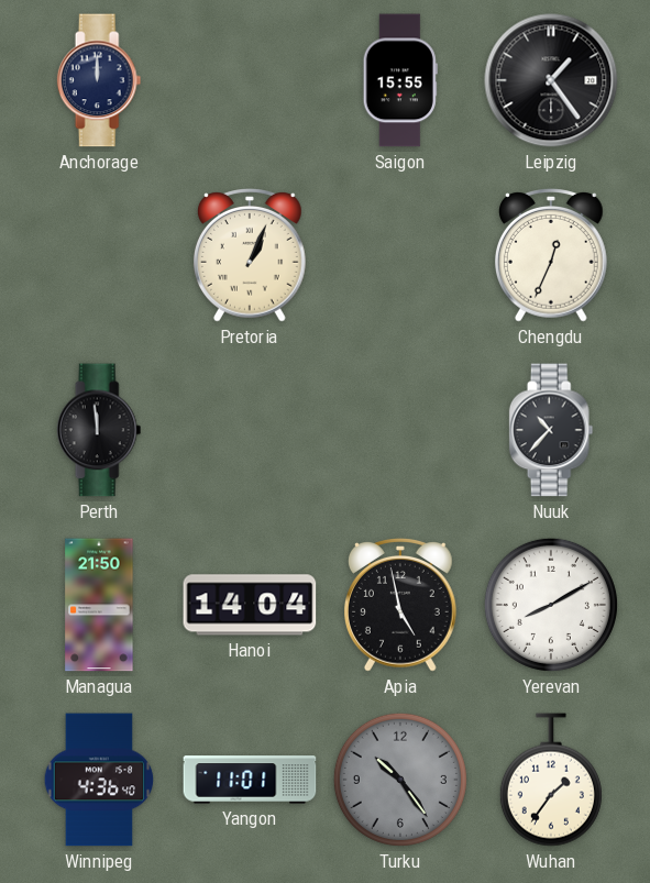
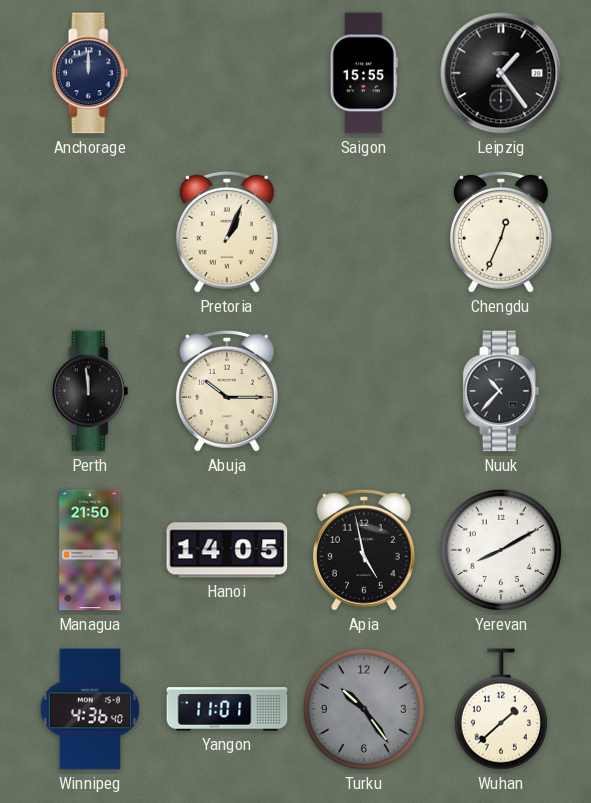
Abuja: none -> 10:15
Hanoi: 14:04 -> 14:05
Wuhan: 1:36 -> 1:38
